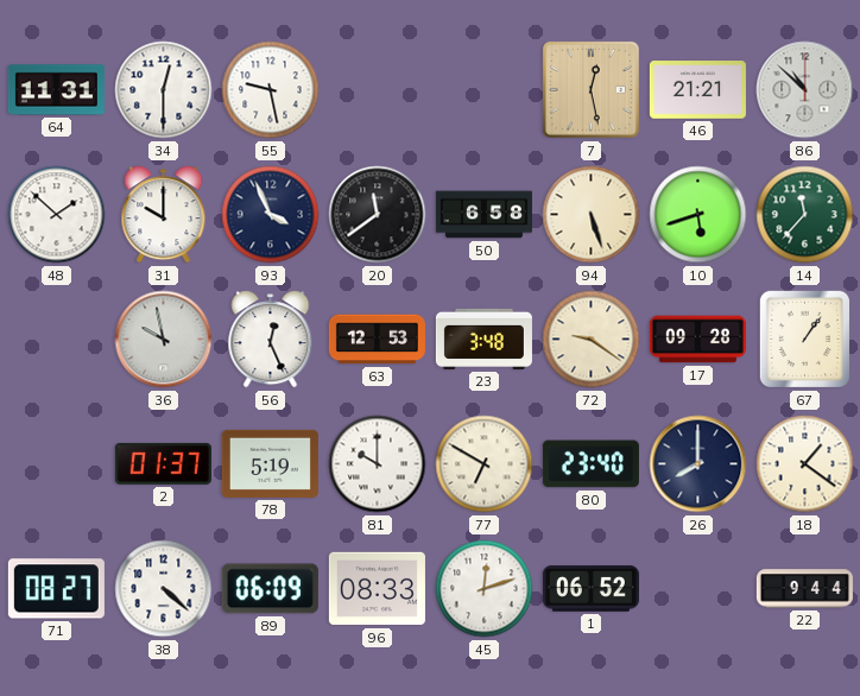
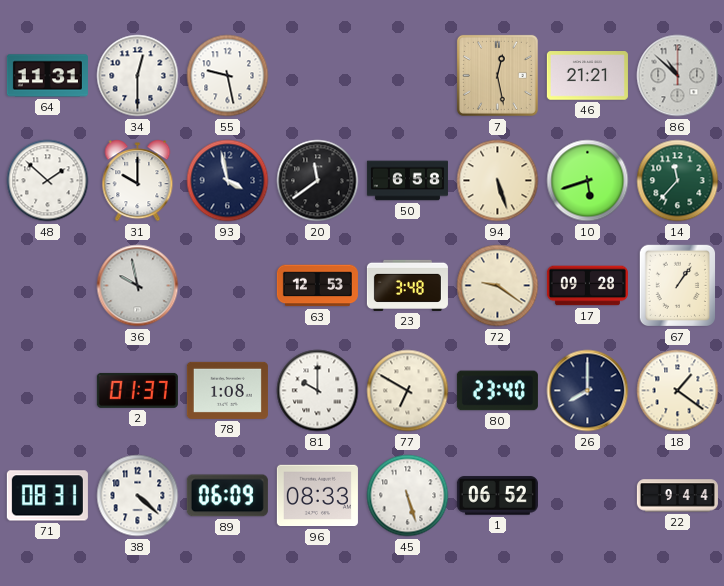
93: 3:56 -> 3:58
56: 12:26 -> none
78: 5:19 -> 1:08
71: 08:27 -> 08:31
45: 12:12 -> 5:27
